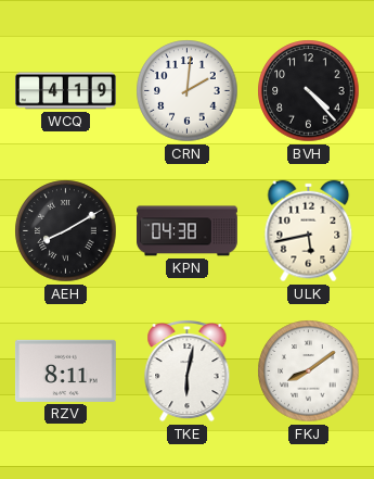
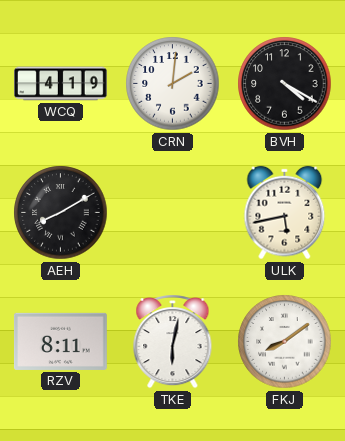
BVH: 4:23 -> 4:20
KPN: 04:38 -> none
